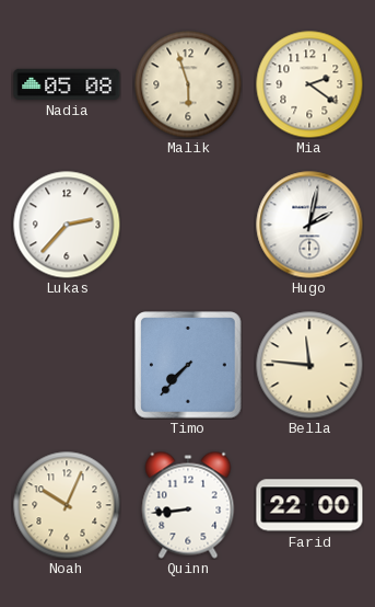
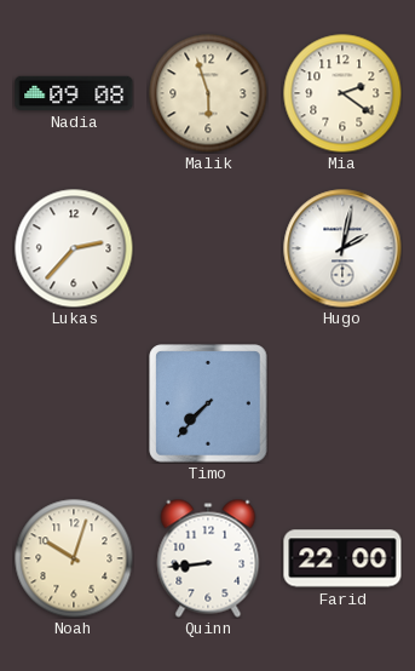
Nadia: 05:08 -> 09:08
Bella: 11:46 -> none
Noah: 10:04 -> 10:03
